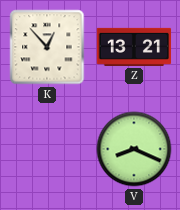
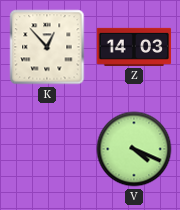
Z: 13:21 -> 14:03
V: 8:19 -> 4:19
